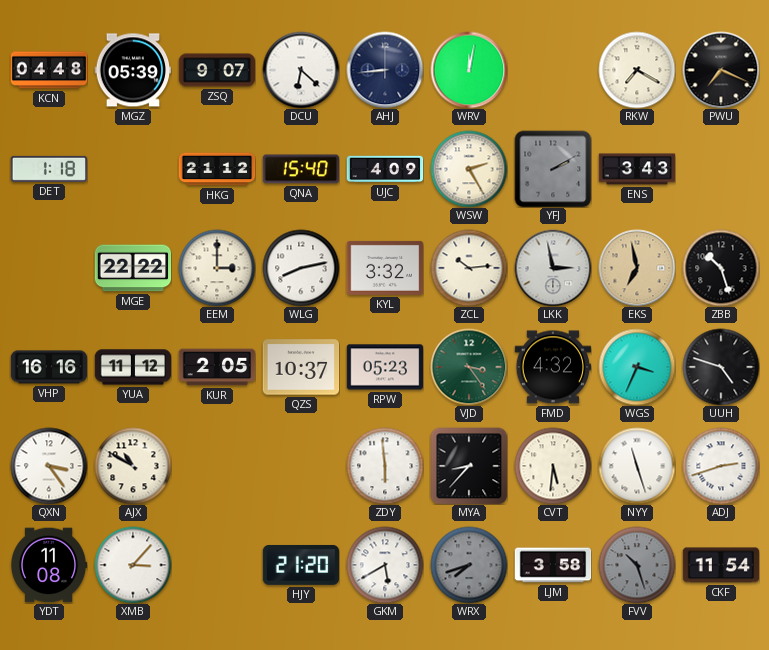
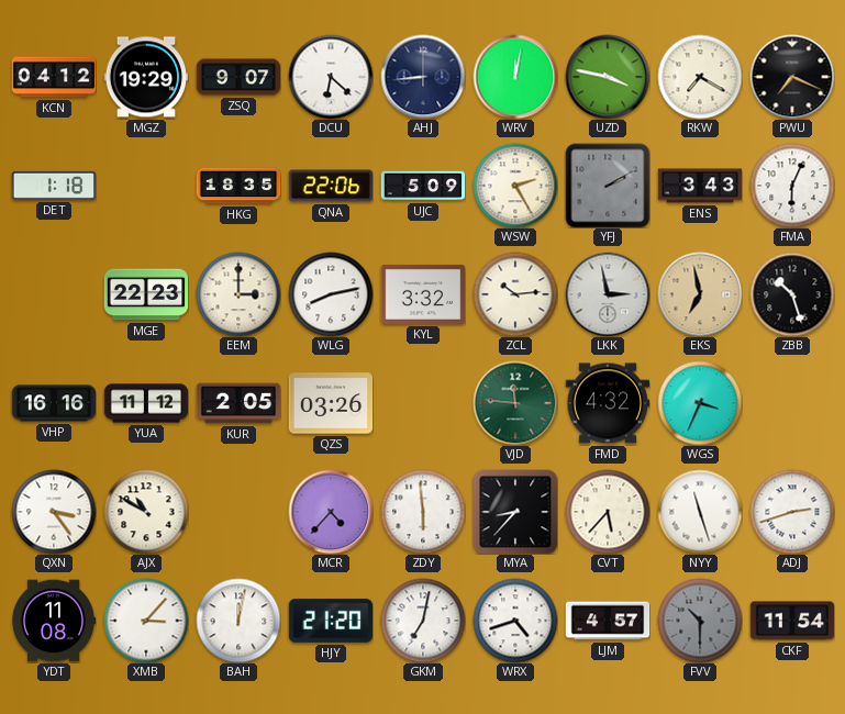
KCN: 04:48 -> 04:12
MGZ: 05:39 -> 19:29
UZD: none -> 3:47
HKG: 21:12 -> 18:35
QNA: 15:40 -> 22:06
UJC: 4:09 -> 5:09
FMA: none -> 6:04
MGE: 22:22 -> 22:23
QZS: 10:37 -> 03:26
RPW: 05:23 -> none
VJD: 3:24 -> 11:46
UUH: 4:48 -> none
MCR: none -> 4:37
CVT: 5:31 -> 5:37
BAH: none -> 12:02
GKM: 5:40 -> 7:02
WRX: 7:42 -> 4:42
WRX dial: grey -> white
LJM: 3:58 -> 4:57
FVV: 10:27 -> 10:30
